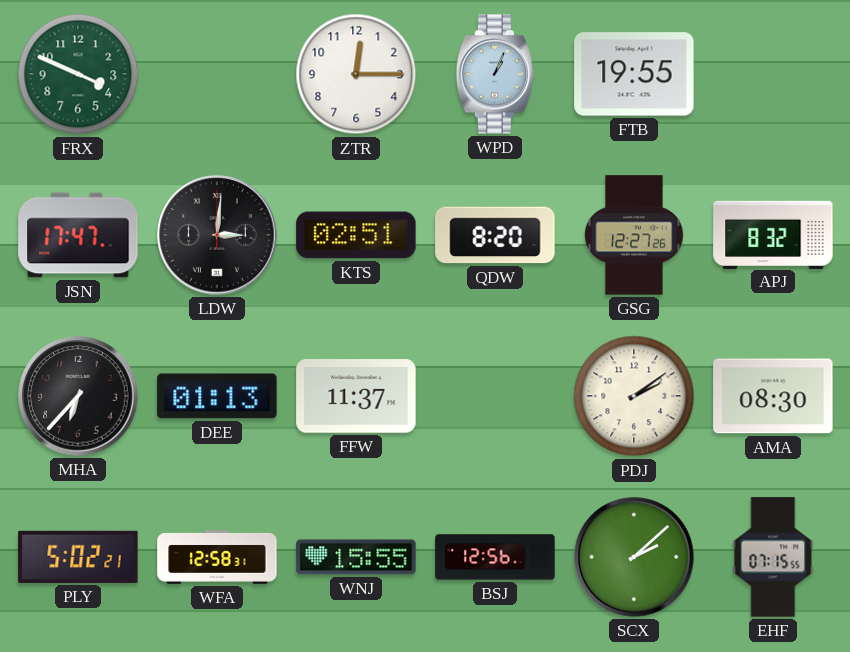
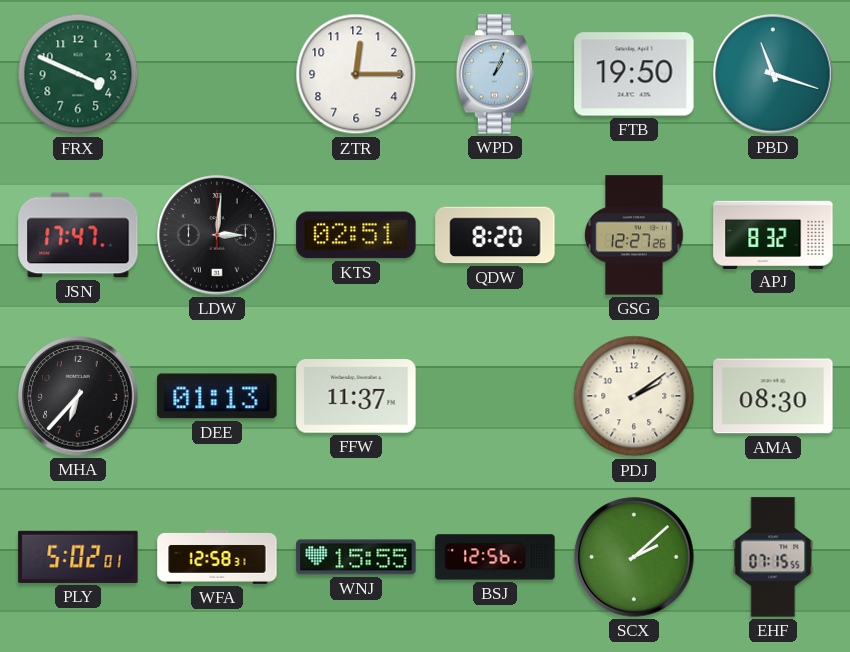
FTB: 19:55 -> 19:50
PBD: none -> 11:18
PLY: 5:02:21 -> 5:02:01
